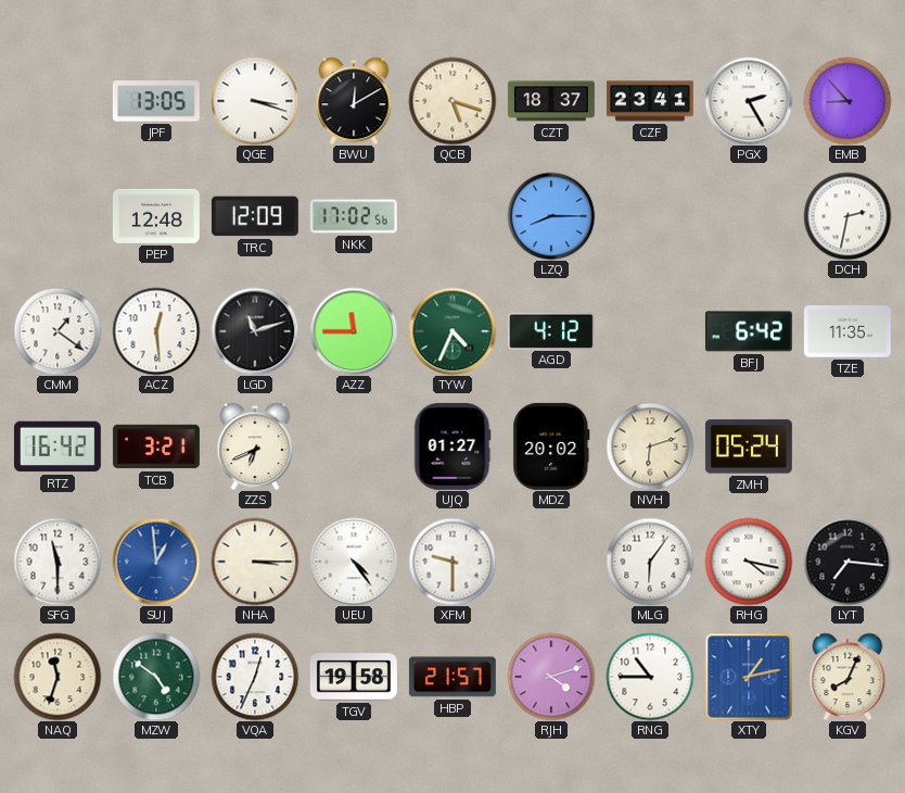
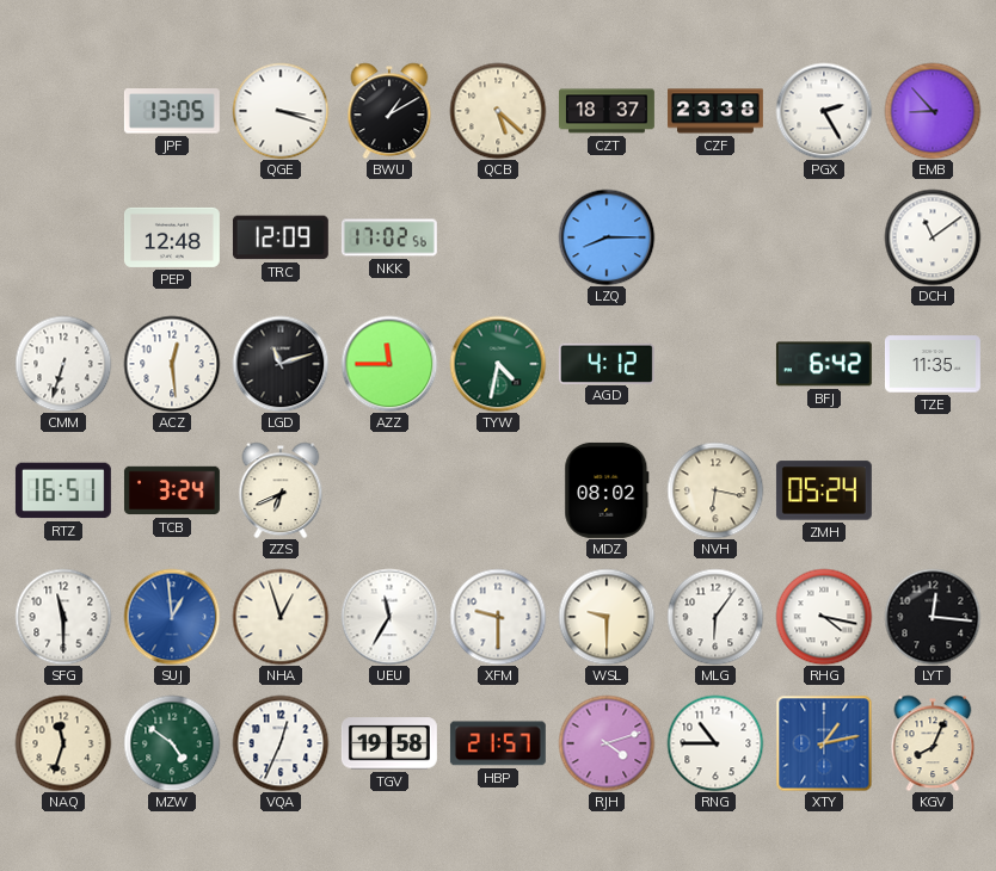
BWU: 12:10 -> 1:10
QCB: 5:18 -> 5:22
CZF: 23:41 -> 23:38
DCH: 2:32 -> 11:09
CMM: 1:21 -> 6:33
TYW: 4:34 -> 4:32
RTZ: 16:42 -> 16:51
TCB: 3:21 -> 3:24
UJQ: 01:27 -> none
MDZ: 20:02 -> 08:02
NVH: 6:12 -> 6:17
NHA: 3:15 -> 12:57
UEU: 4:24 -> 11:35
WSL: none -> 9:30
LYT: 7:16 -> 12:16
